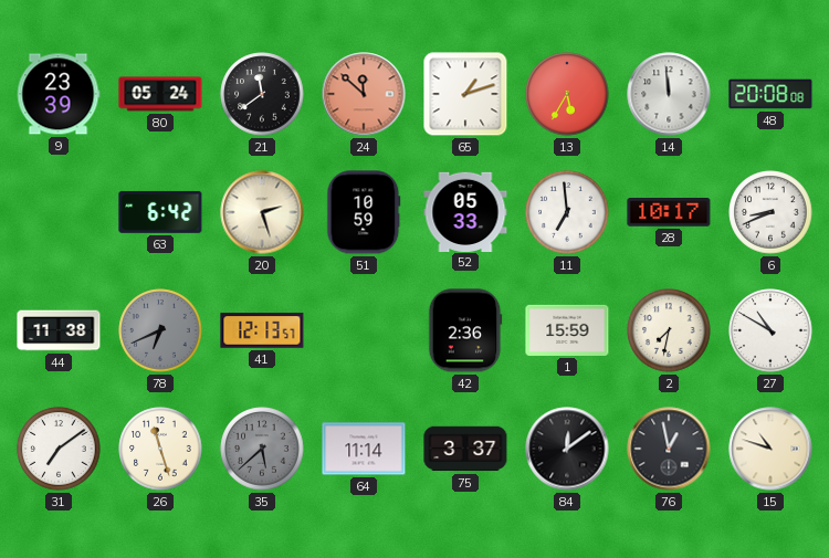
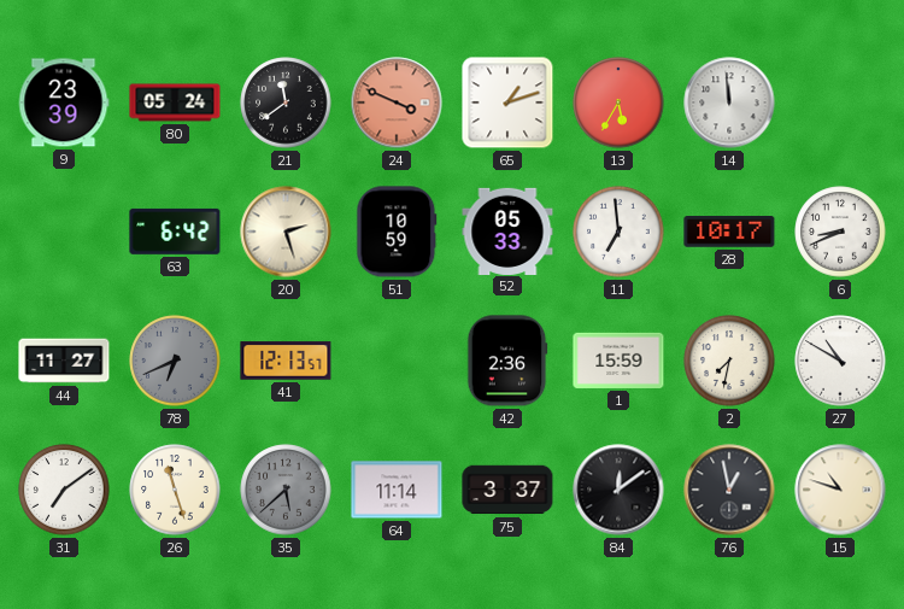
24: 11:52 -> 3:49
48: 20:08 -> none
44: 11:38 -> 11:27
